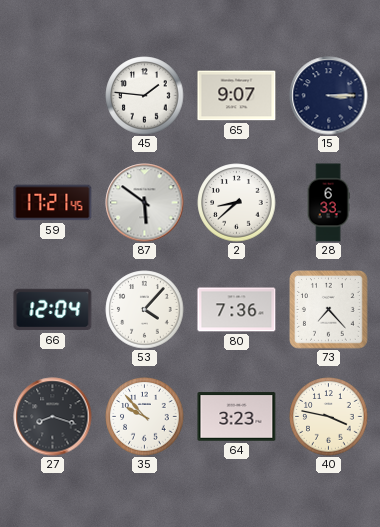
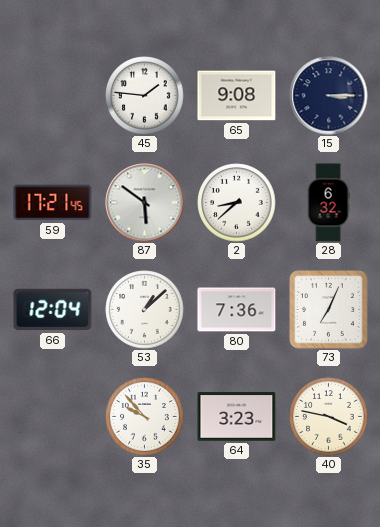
65: 9:07 -> 9:08
28: 6:33 -> 6:32
53: 4:07 -> 1:08
73: 7:23 -> 7:04
27: 8:18 -> none
